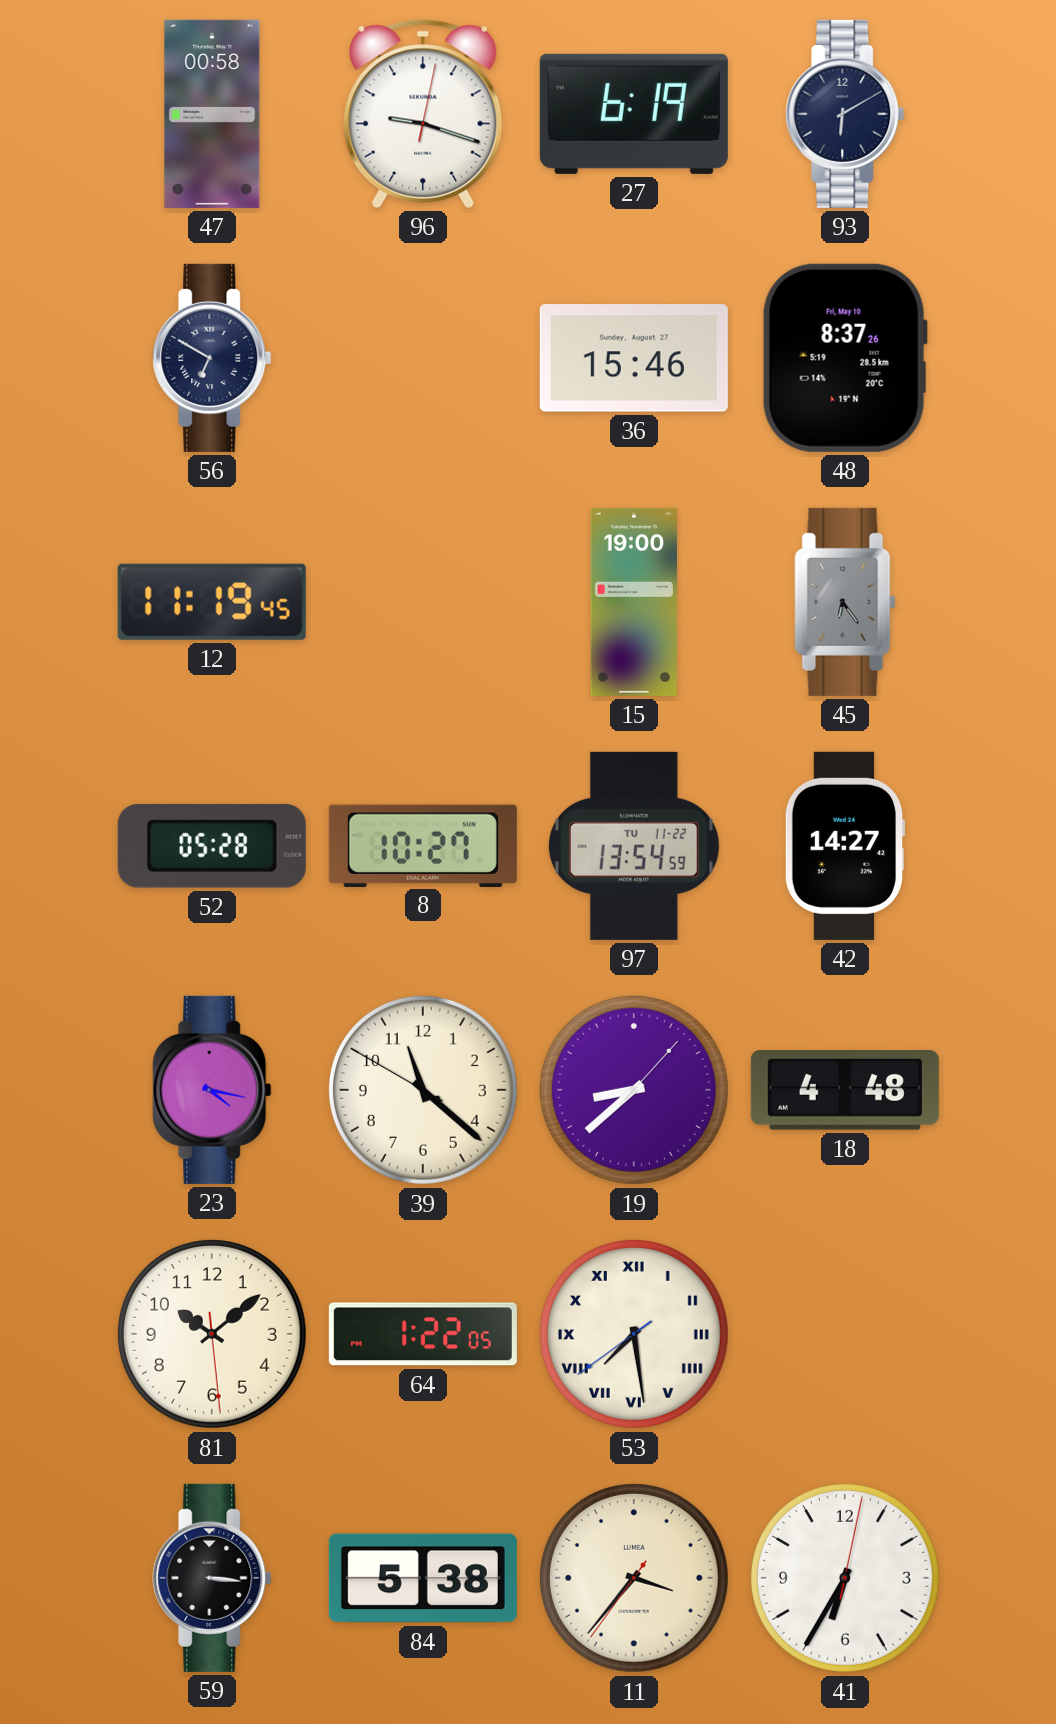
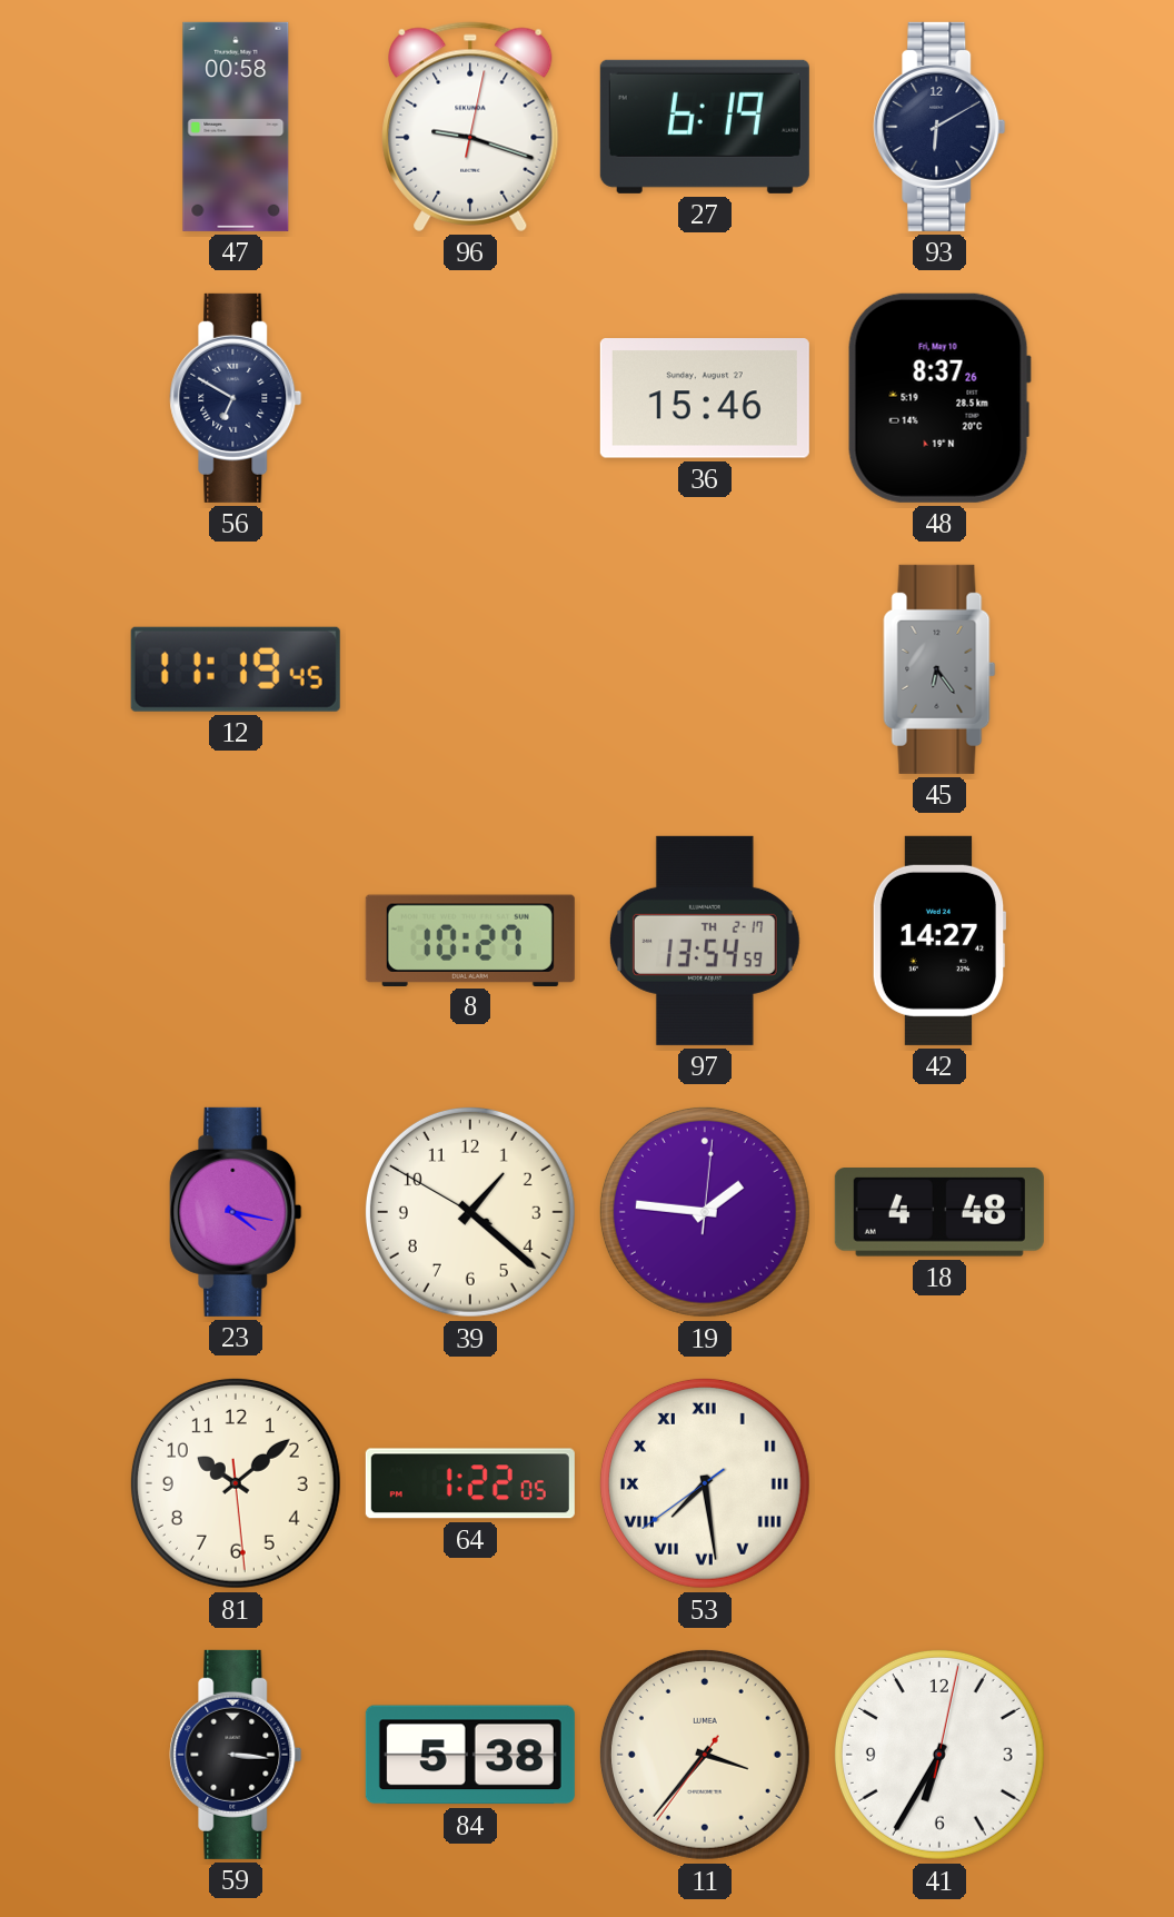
15: 19:00 -> none
52: 05:28 -> none
97 date: TU 11-22 -> TH 2-17
39: 11:21 -> 1:21
19: 8:38 -> 1:46
